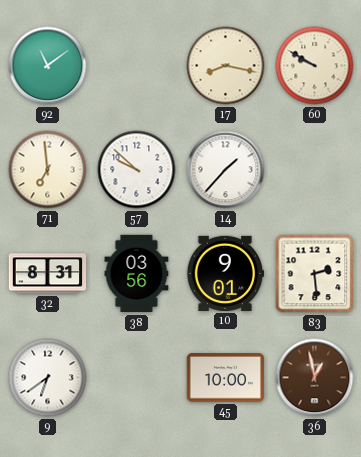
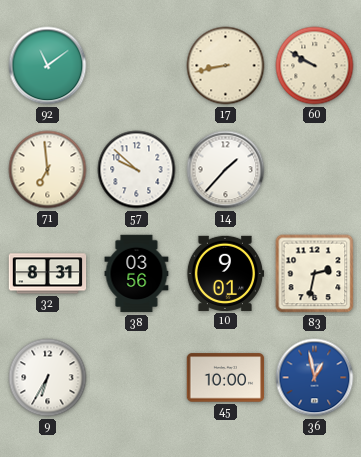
17: 8:17 -> 8:43
83: 2:29 -> 2:32
9: 6:39 -> 6:35
36 dial: brown -> blue
